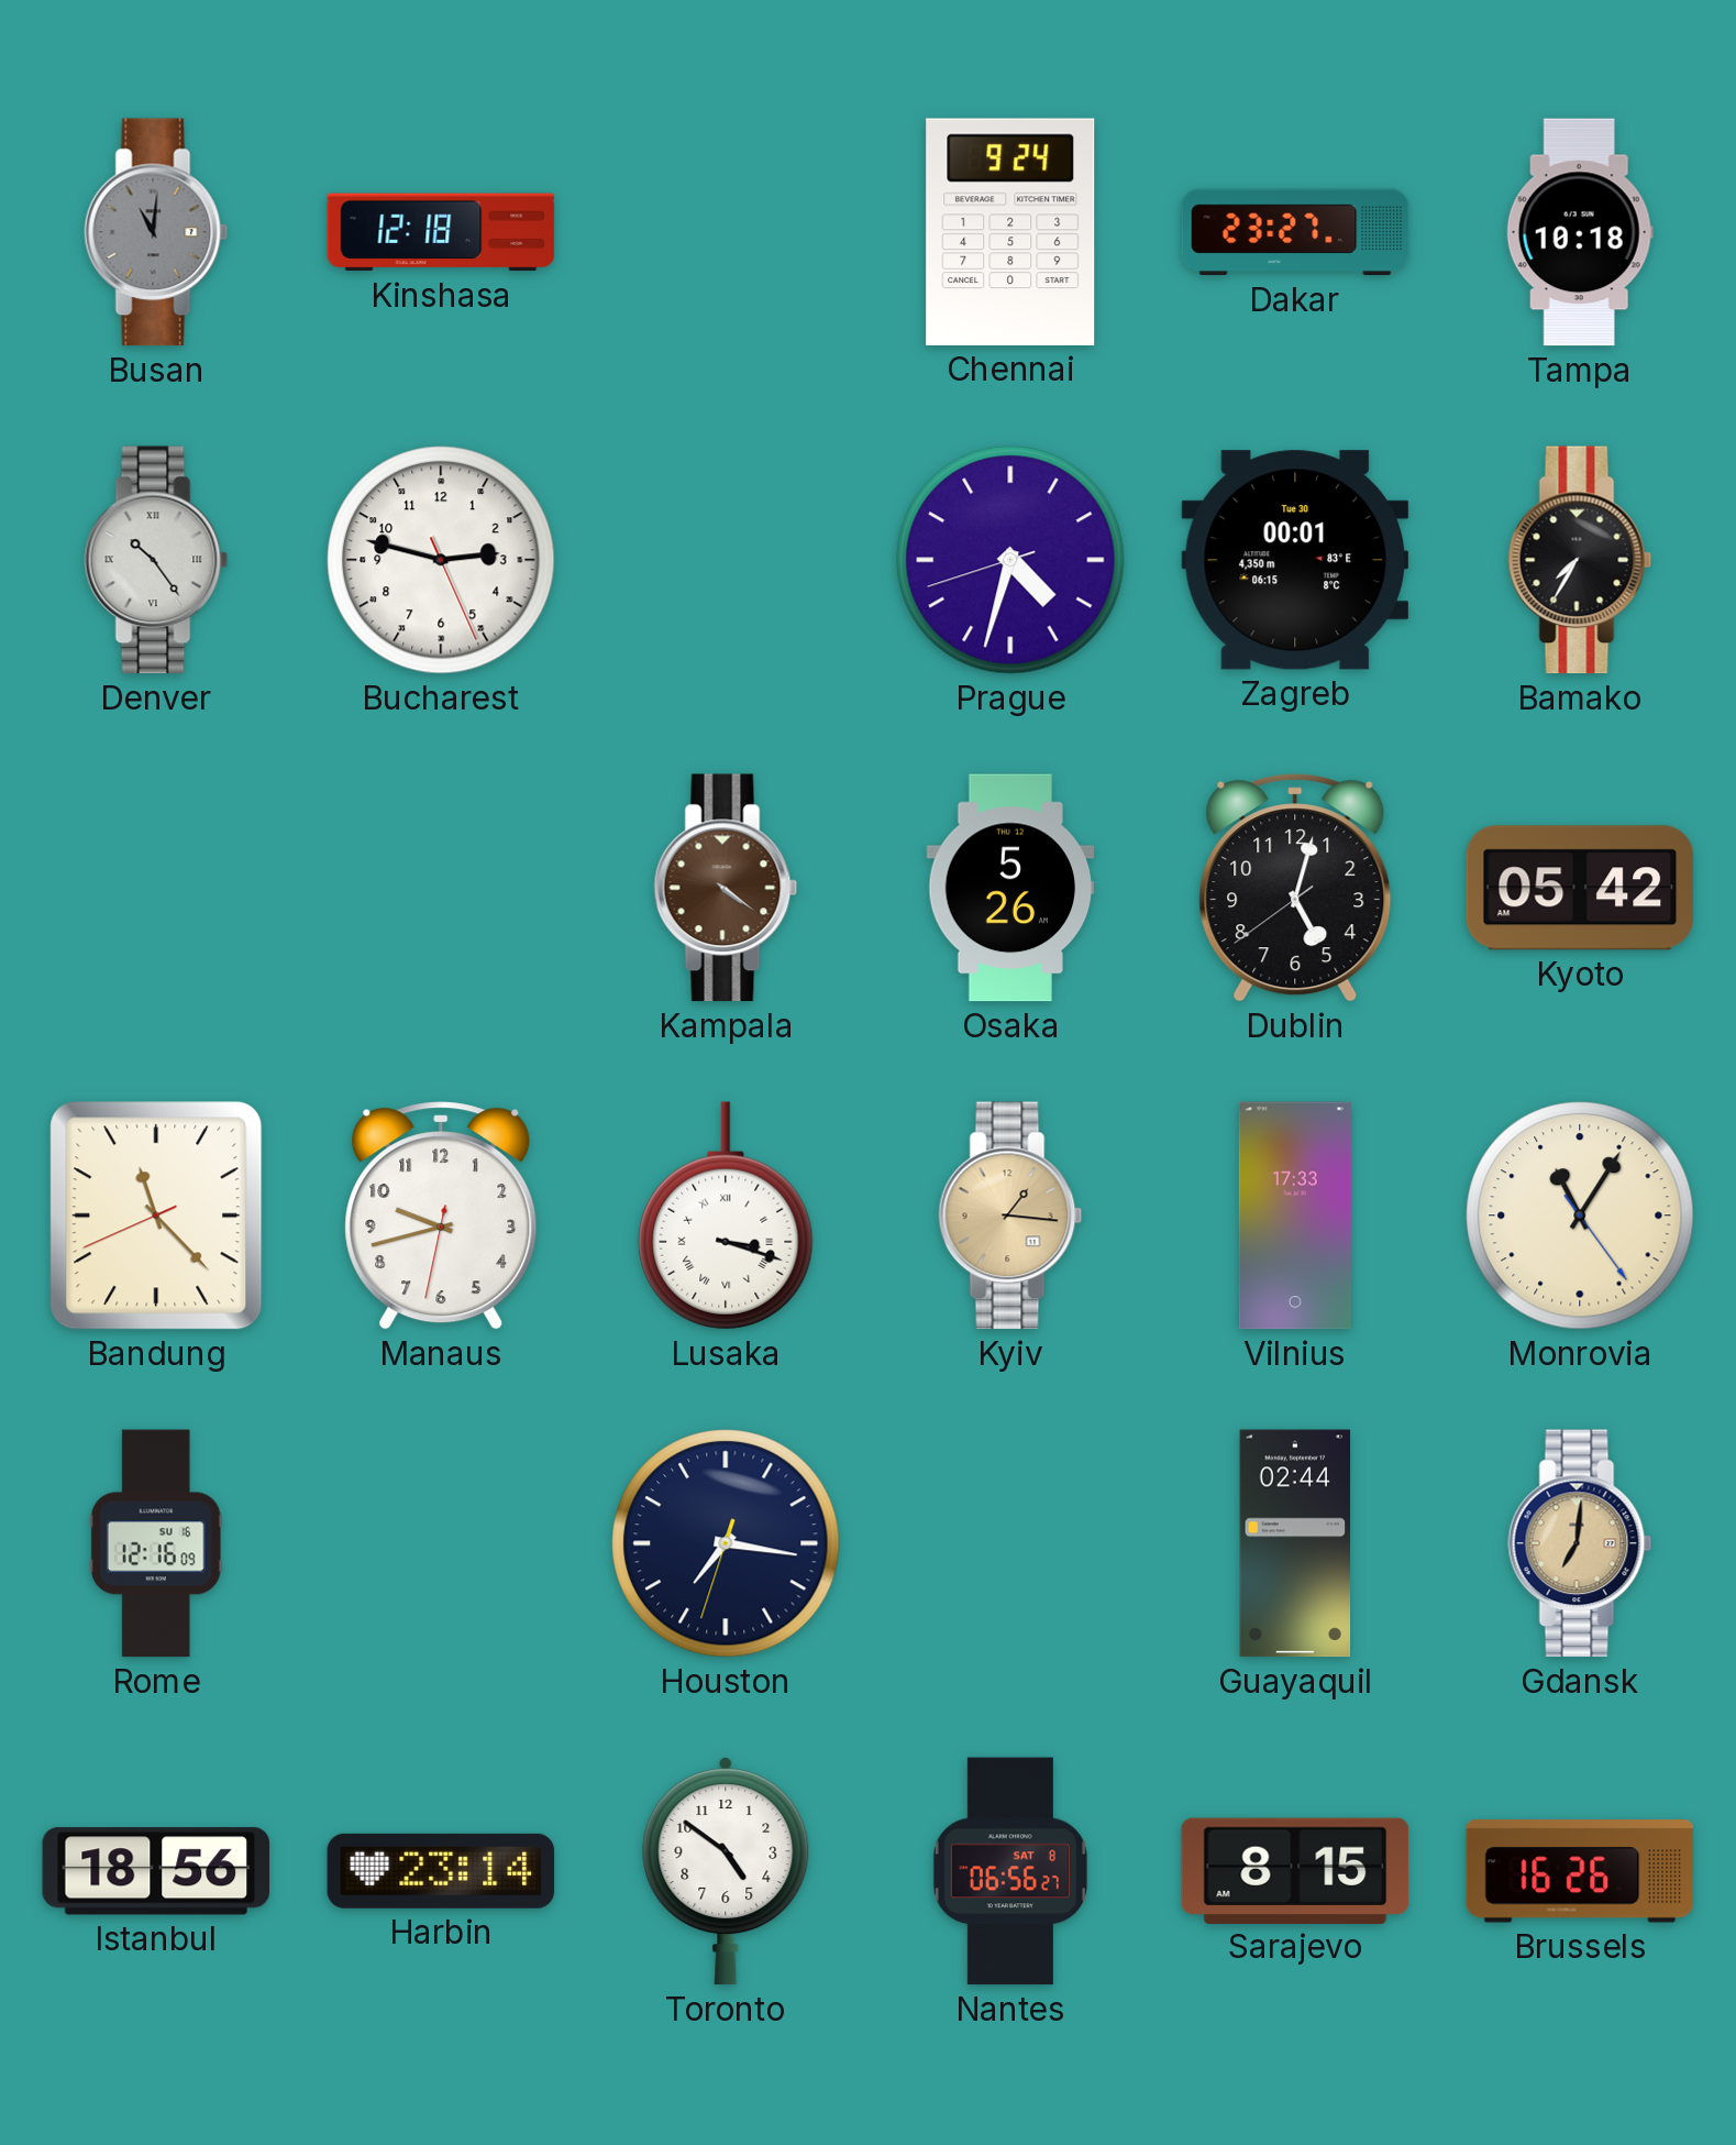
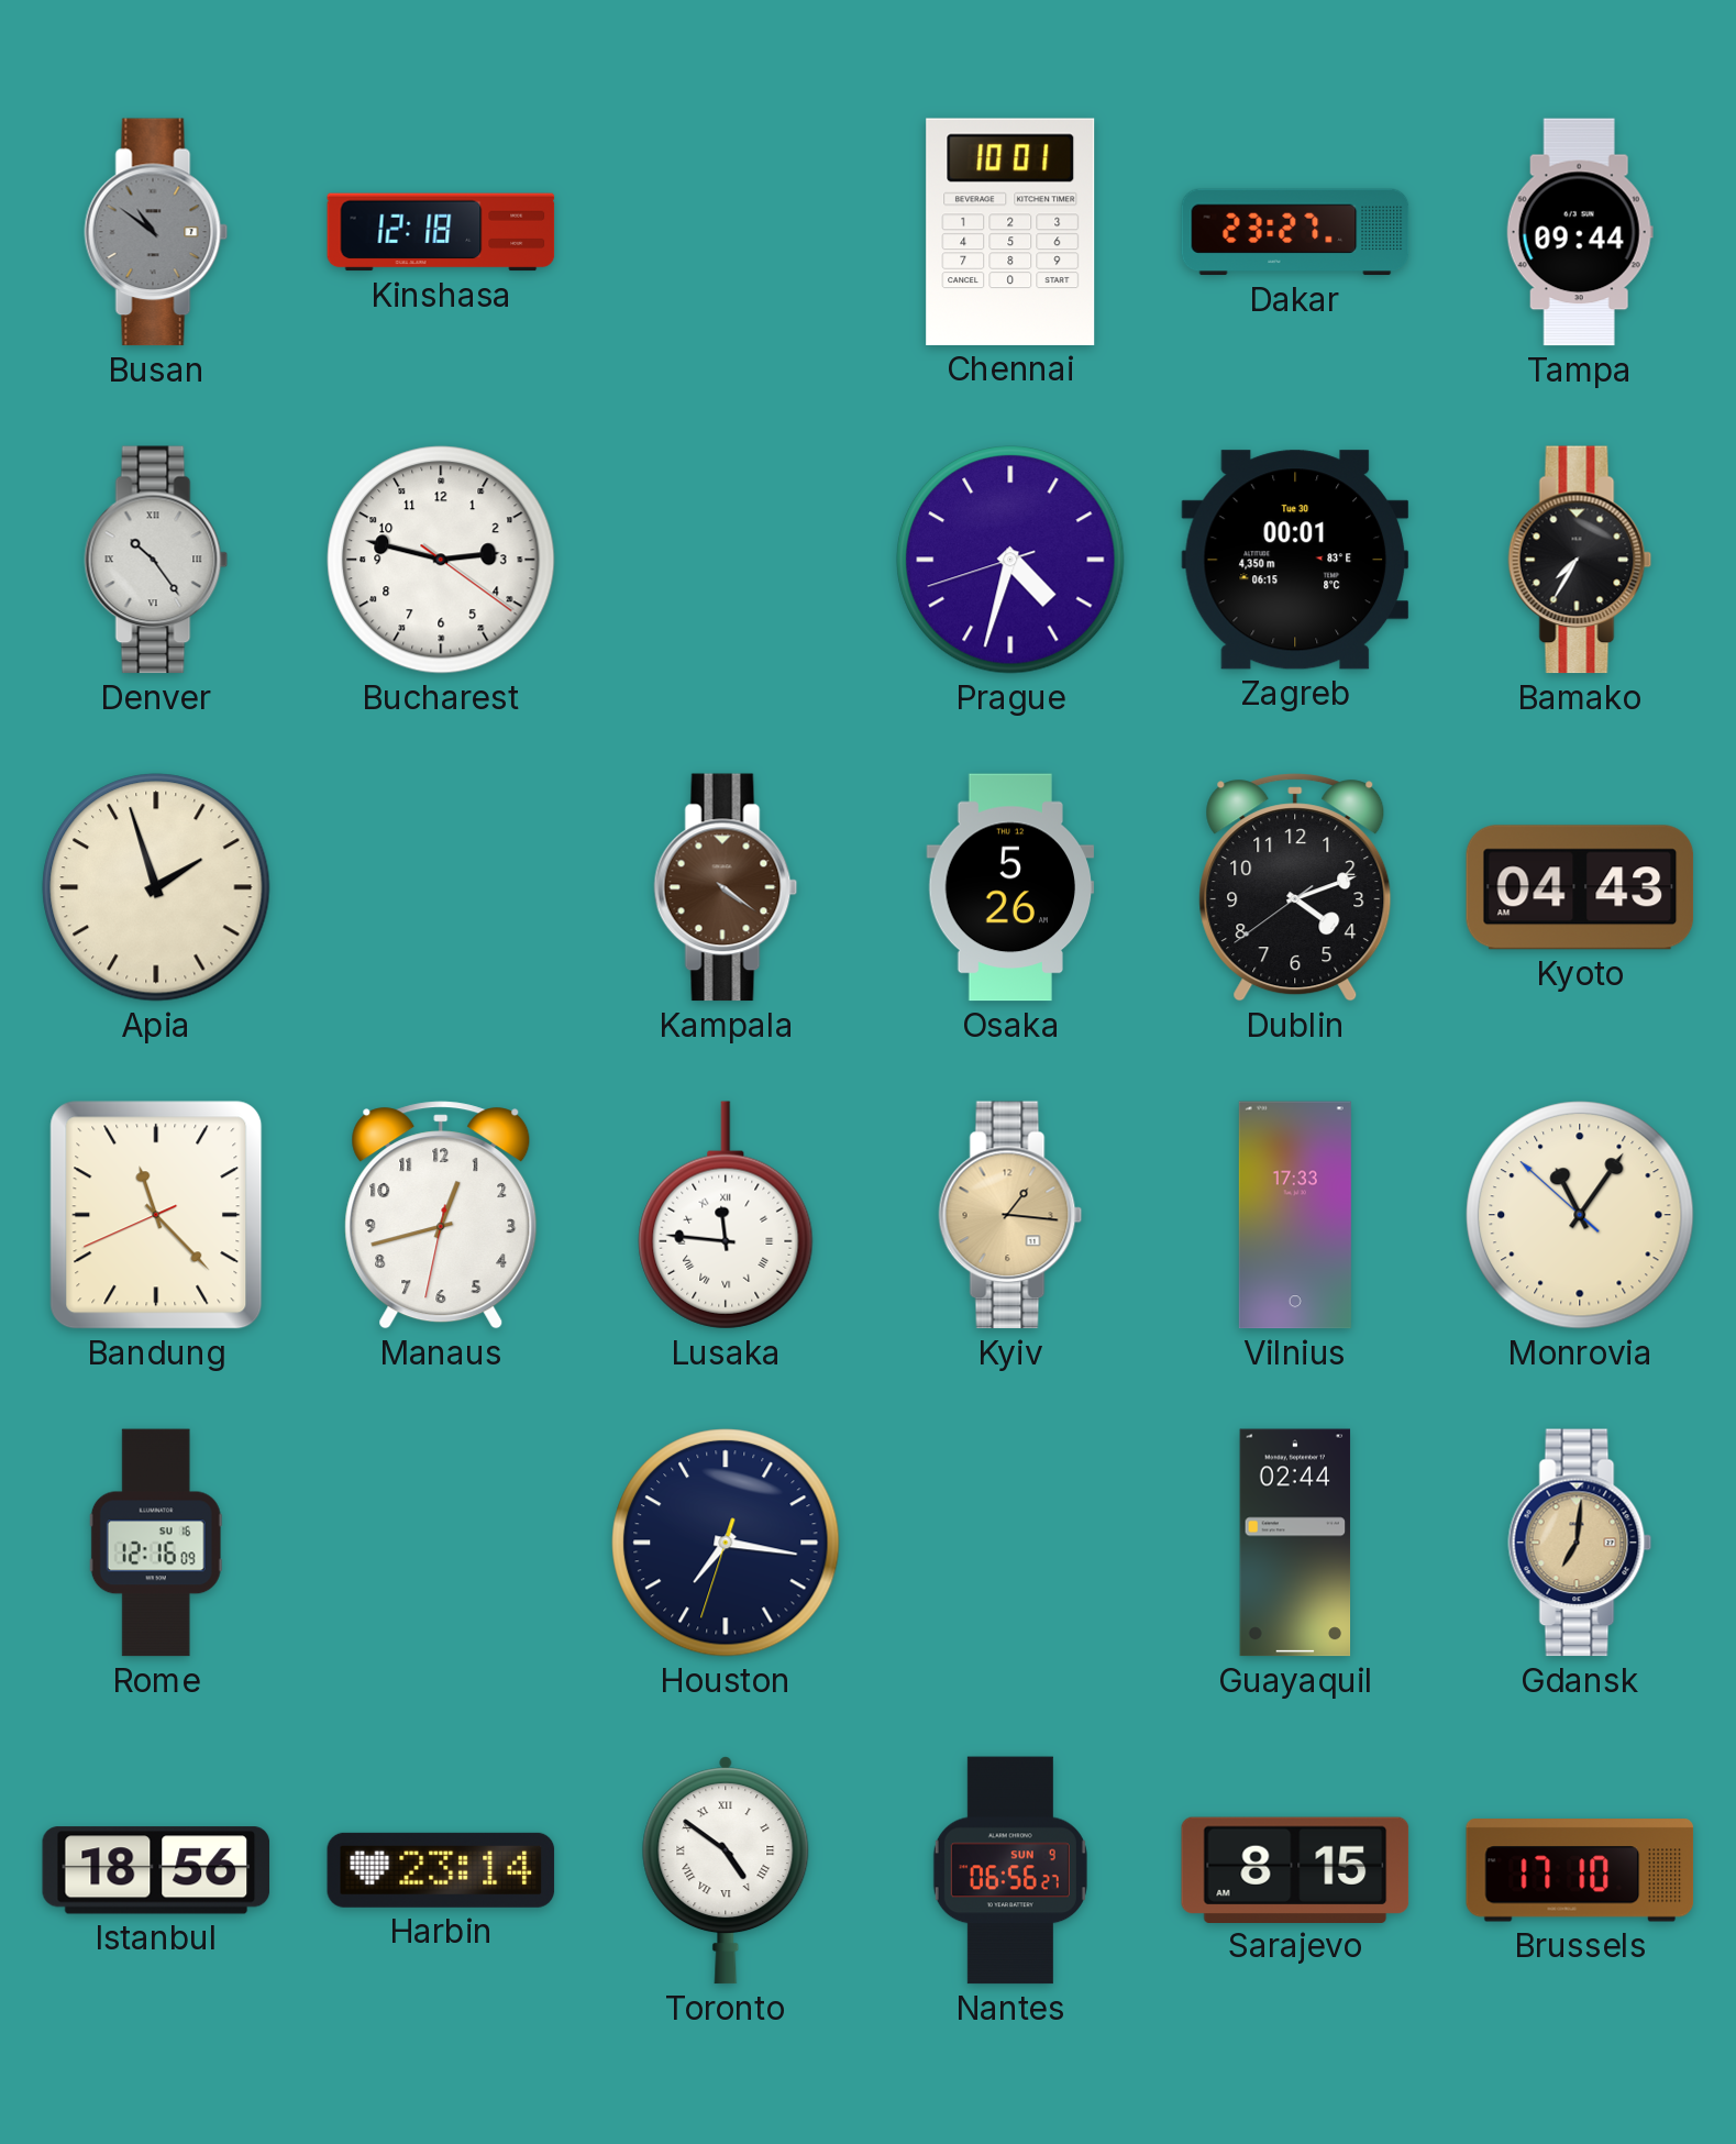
Busan: 11:01 -> 10:51
Chennai: 9:24 -> 10:01
Tampa: 10:18 -> 09:44
Bucharest: 2:47:26 -> 2:47:21
Apia: none -> 1:57
Dublin: 5:02 -> 4:11
Kyoto: 05:42 -> 04:43
Manaus: 9:42 -> 12:42
Lusaka: 3:18 -> 11:46
Monrovia: 11:05:24 -> 11:05:52
Toronto numerals: Arabic -> Roman
Nantes date: SAT 8 -> SUN 9
Brussels: 16:26 -> 17:10
